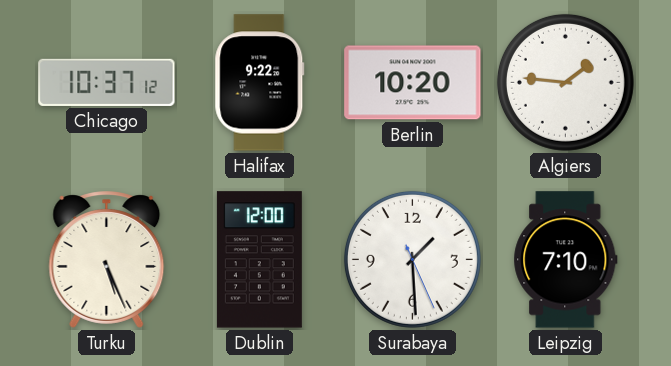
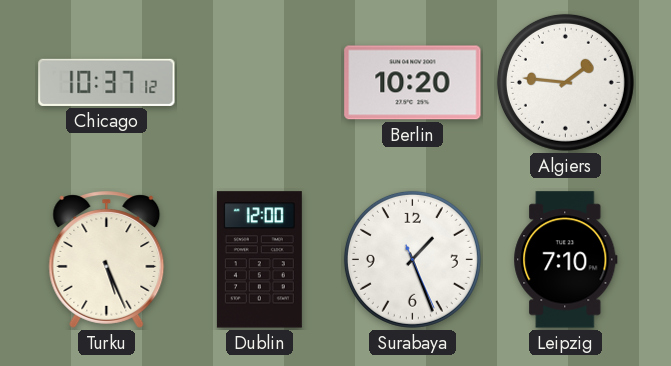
Halifax: 9:22 -> none
Surabaya: 1:29 -> 1:26
